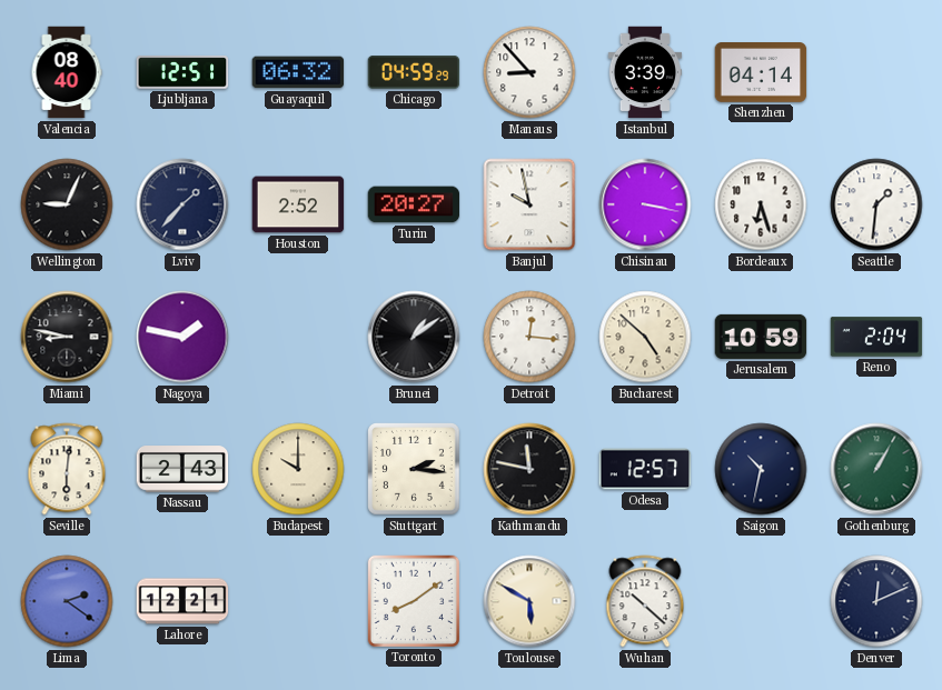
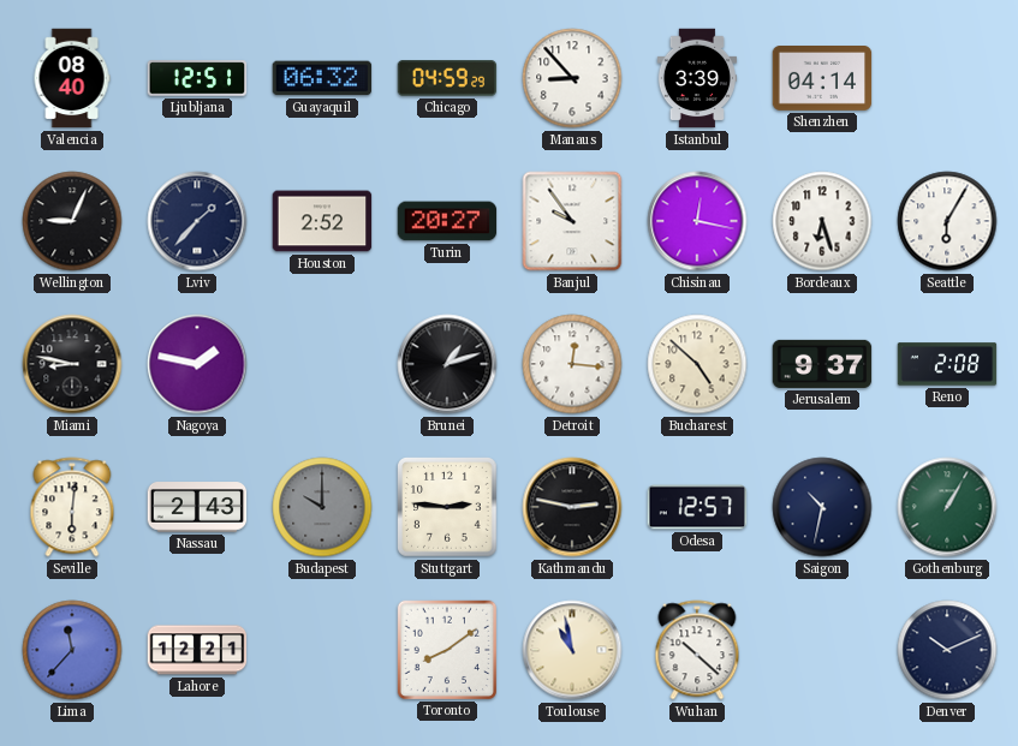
Banjul: 9:58 -> 9:54
Chisinau: 3:17 -> 12:17
Seattle: 1:31 -> 6:05
Brunei: 1:09 -> 1:12
Jerusalem: 10:59 -> 9:37
Reno: 2:04 -> 2:08
Budapest dial: cream -> grey
Stuttgart: 2:16 -> 2:46
Kathmandu: 11:47 -> 2:47
Lima: 2:21 -> 11:37
Toulouse: 5:50 -> 10:58
Denver: 12:11 -> 10:11
